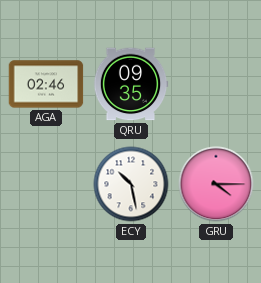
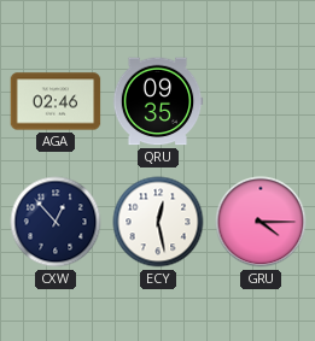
CXW: none -> 12:53
ECY: 10:28 -> 12:28
